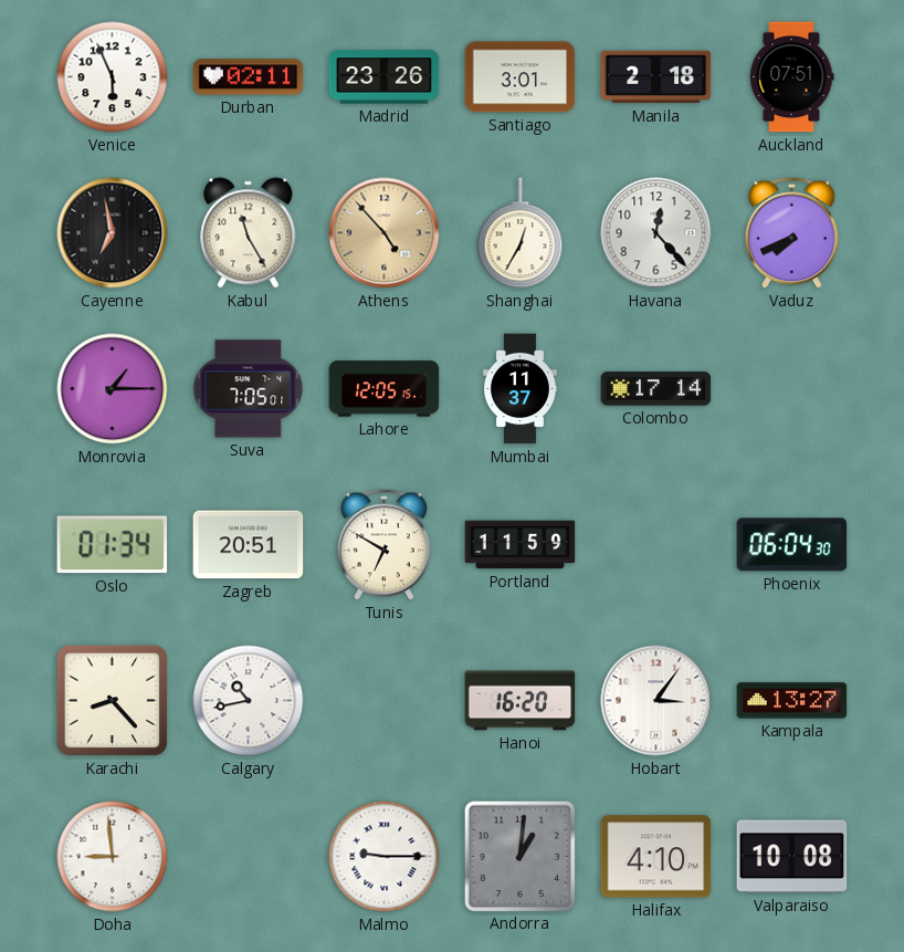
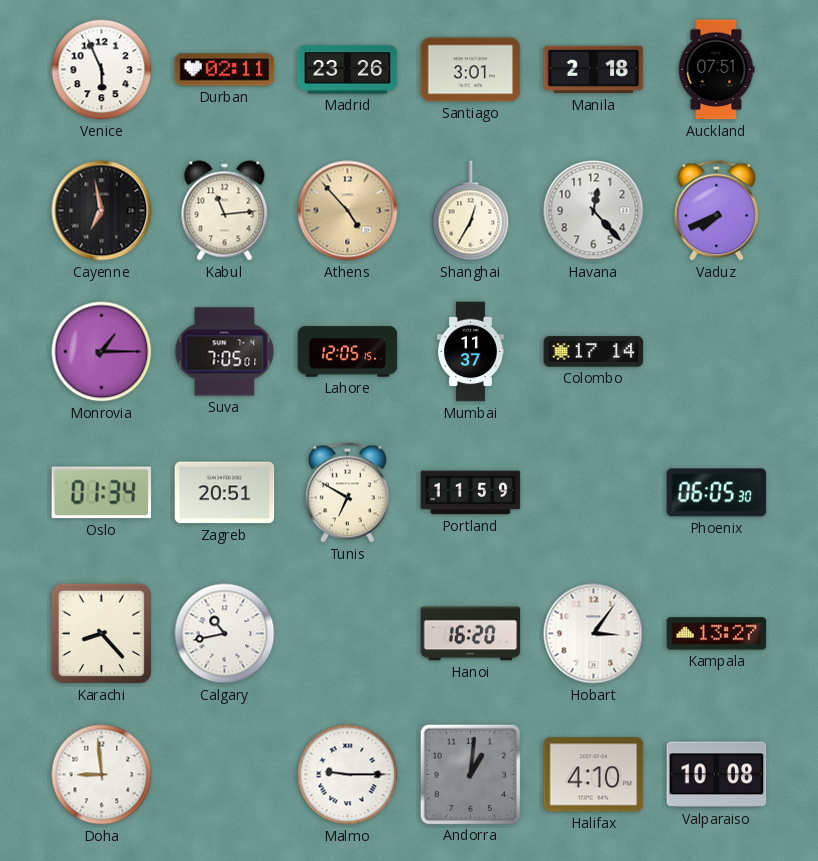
Kabul: 11:25 -> 11:14
Phoenix: 06:04 -> 06:05
